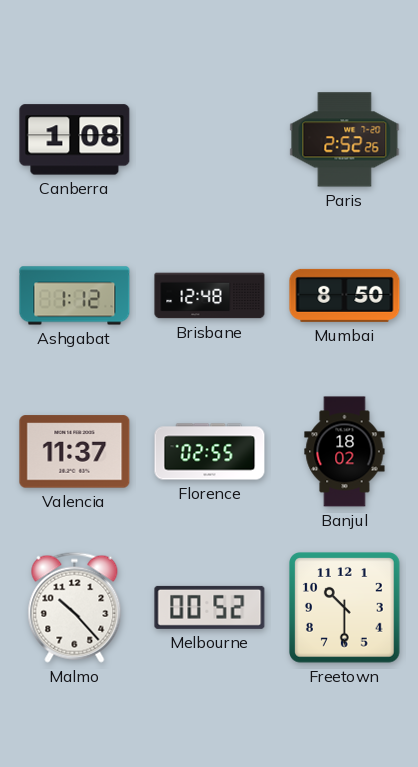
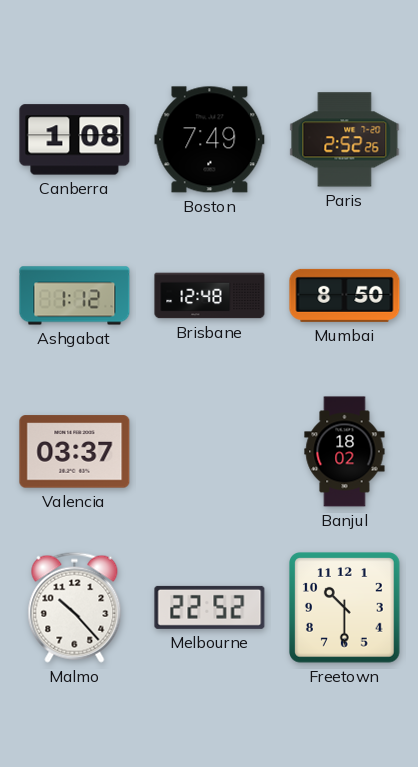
Boston: none -> 7:49
Valencia: 11:37 -> 03:37
Florence: 02:55 -> none
Melbourne: 00:52 -> 22:52
